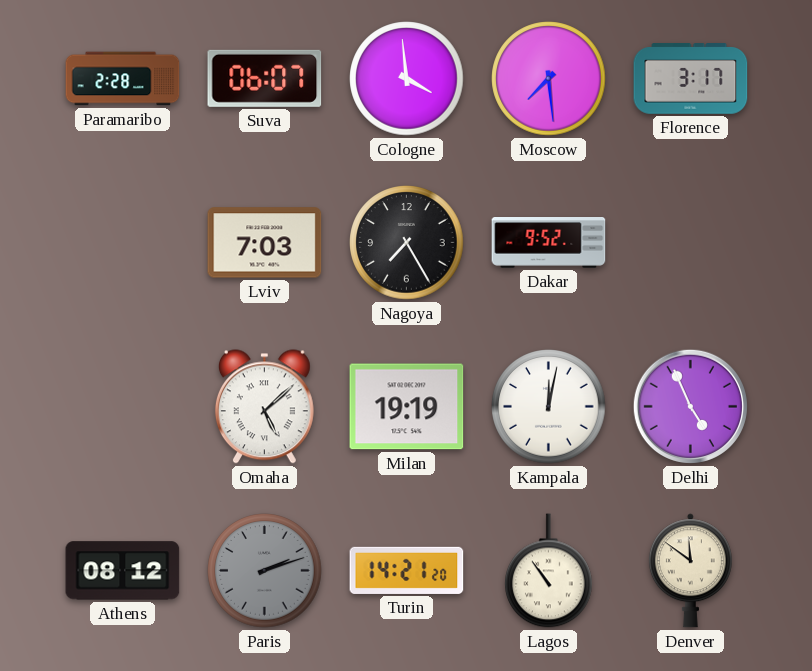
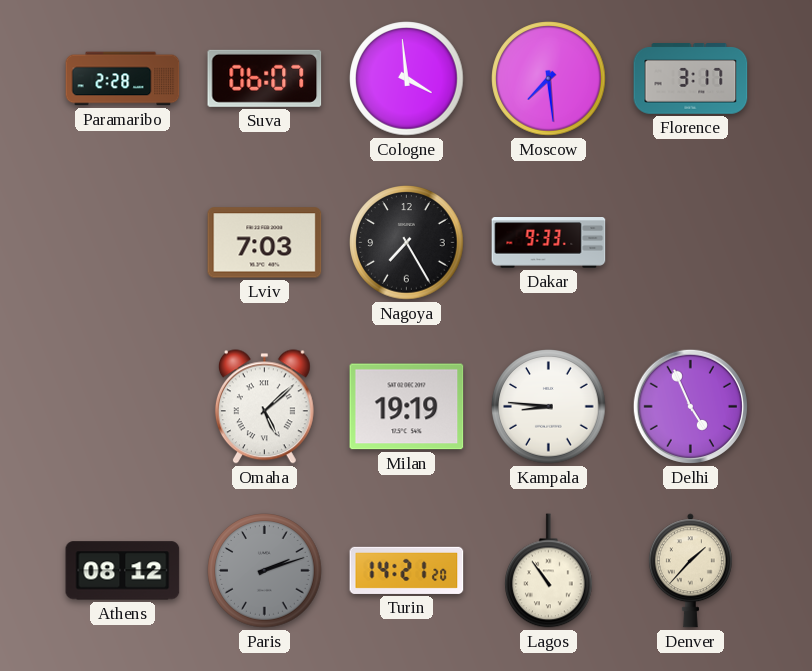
Dakar: 9:52 -> 9:33
Kampala: 12:02 -> 8:46
Denver: 11:51 -> 1:37
